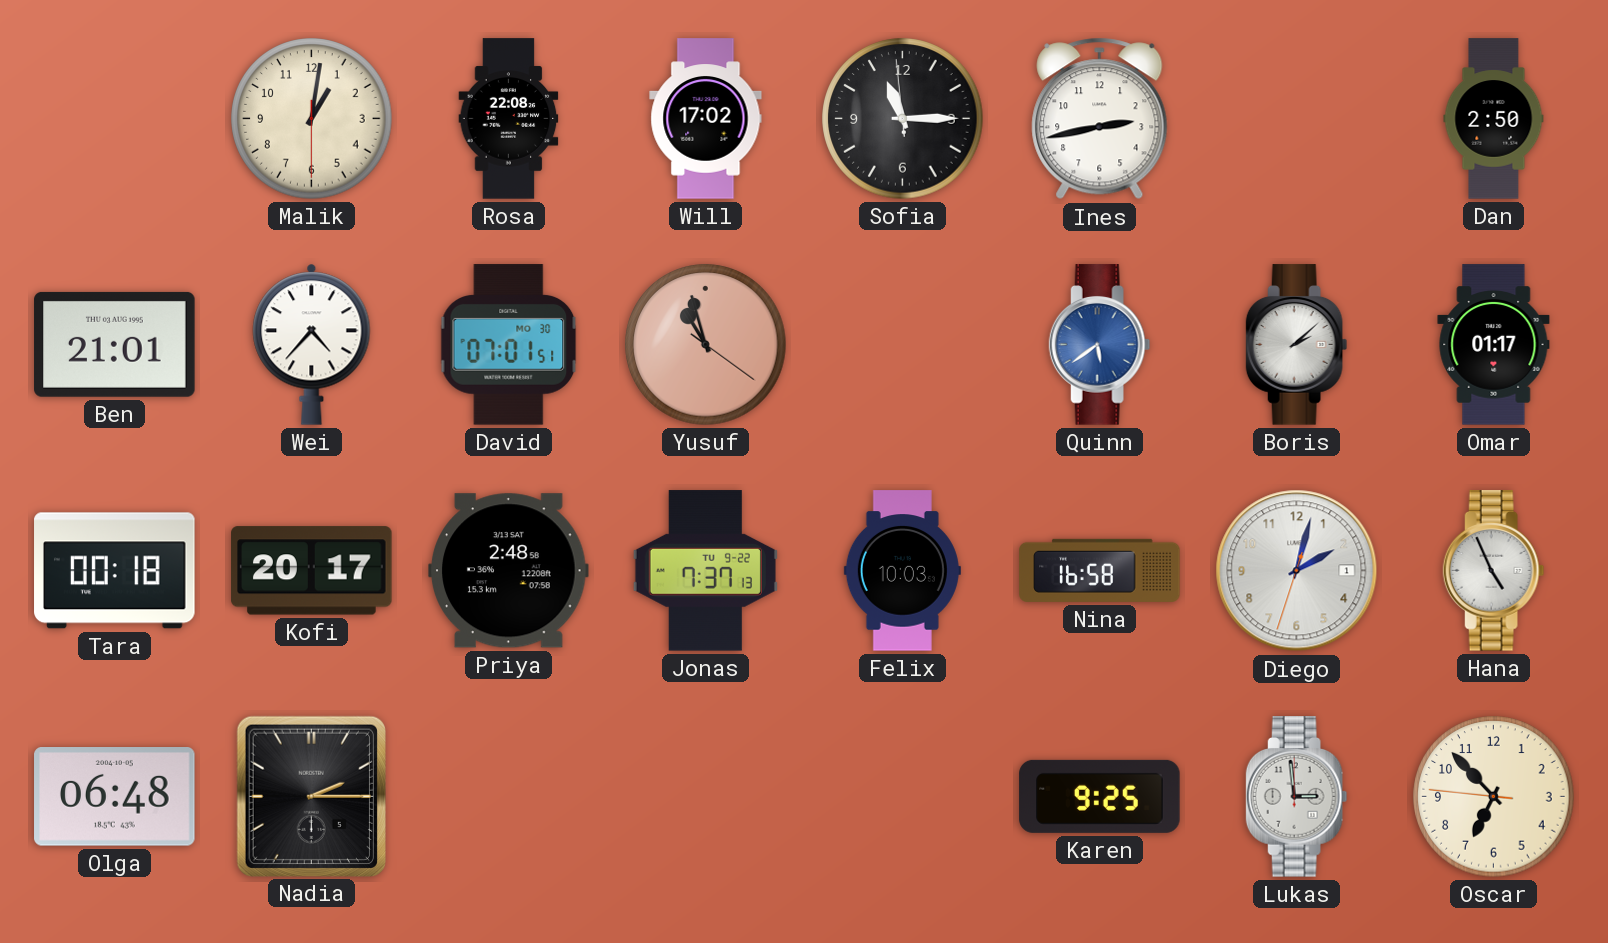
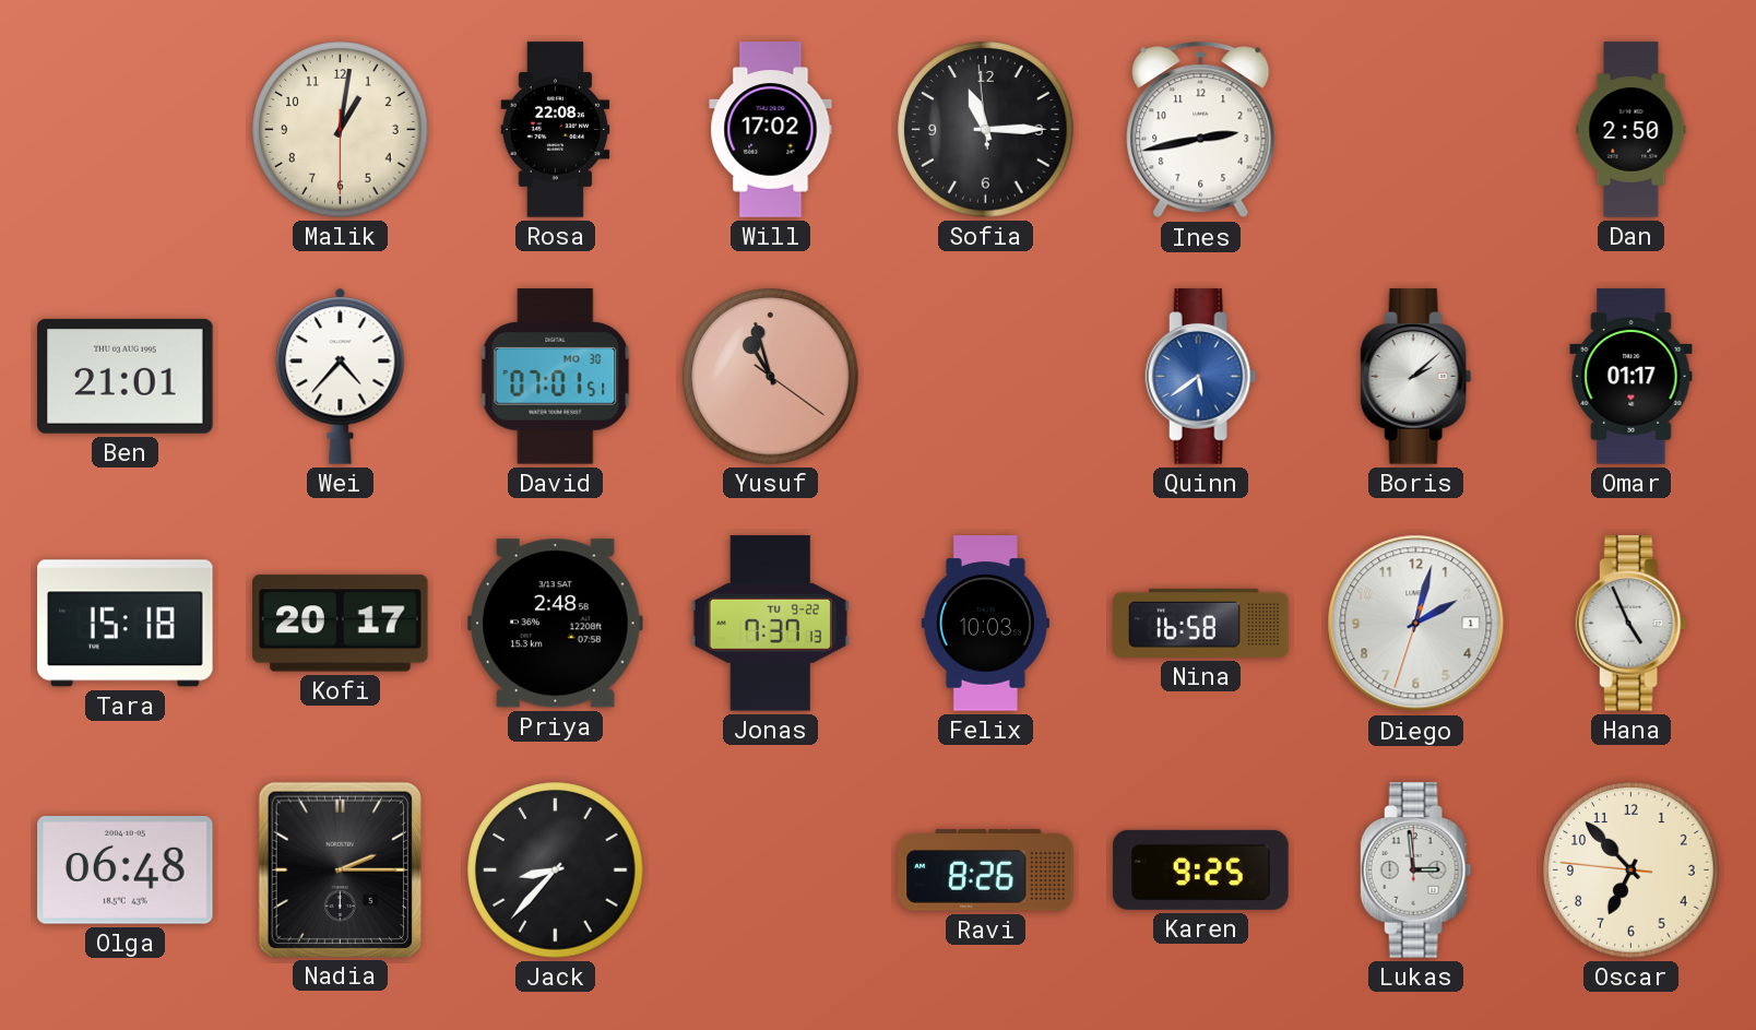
Tara: 00:18 -> 15:18
Jack: none -> 8:37
Ravi: none -> 8:26
